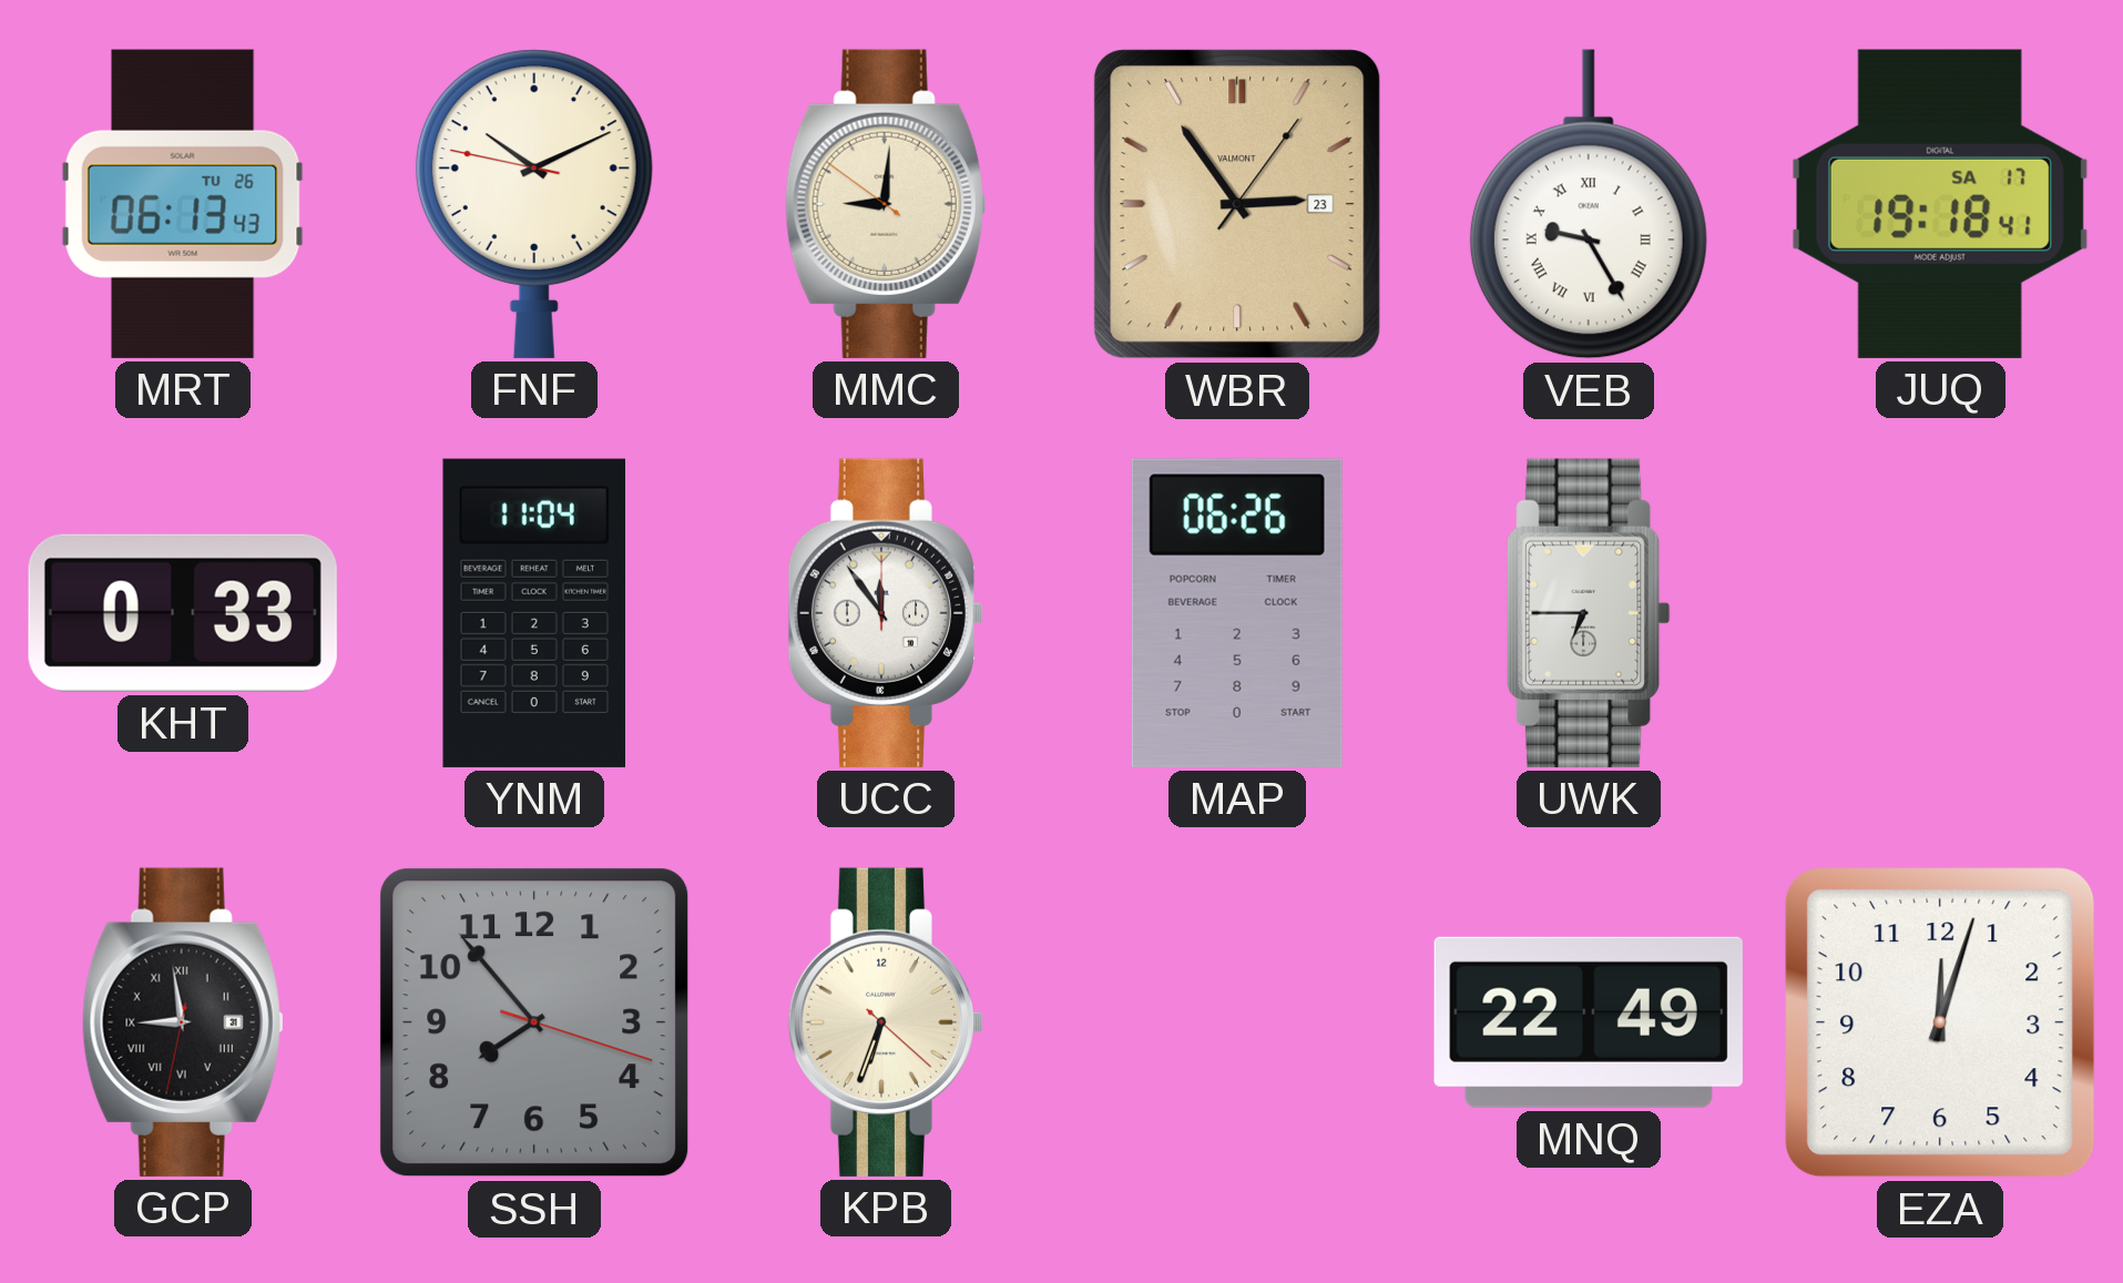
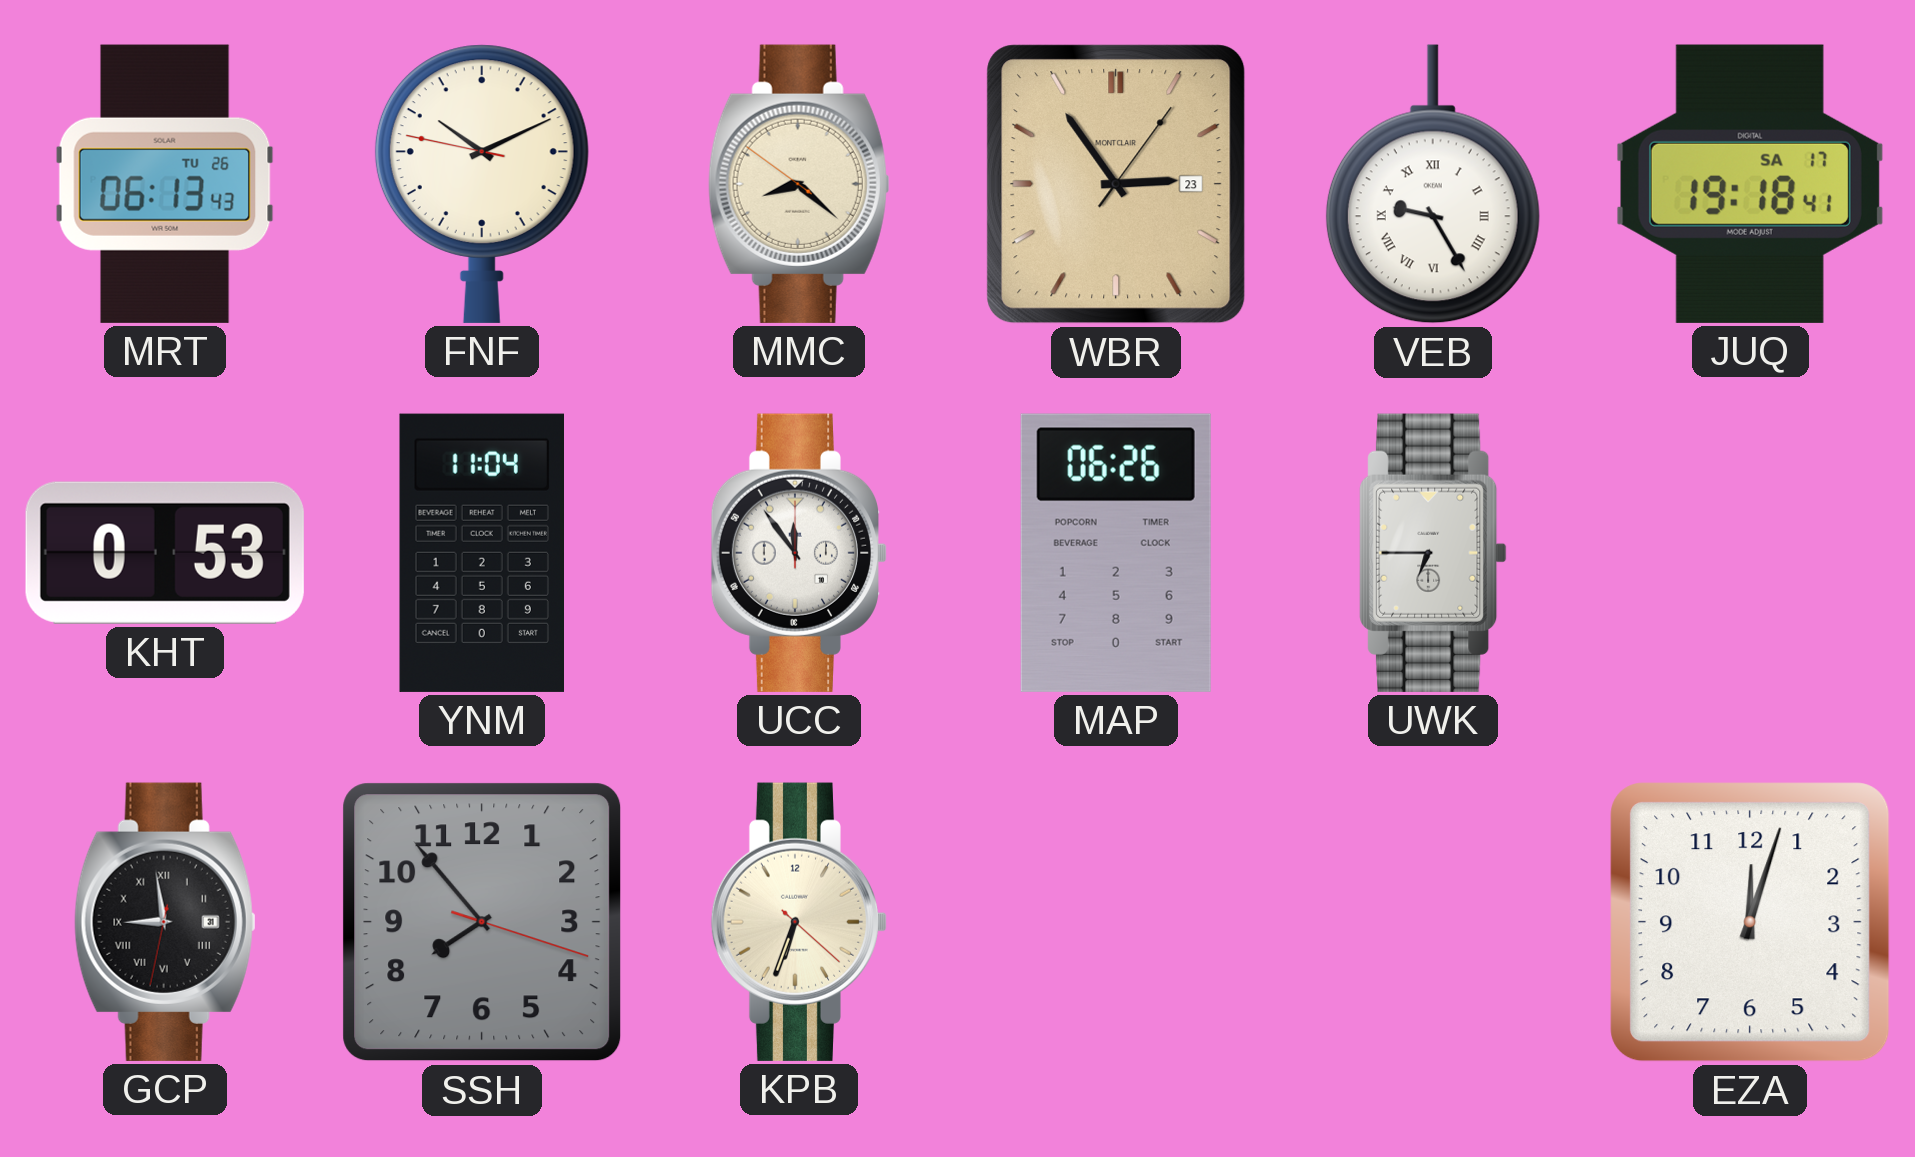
MMC: 9:00 -> 8:21
WBR brand: VALMONT -> MONTCLAIR
KHT: 0:33 -> 0:53
MNQ: 22:49 -> none
